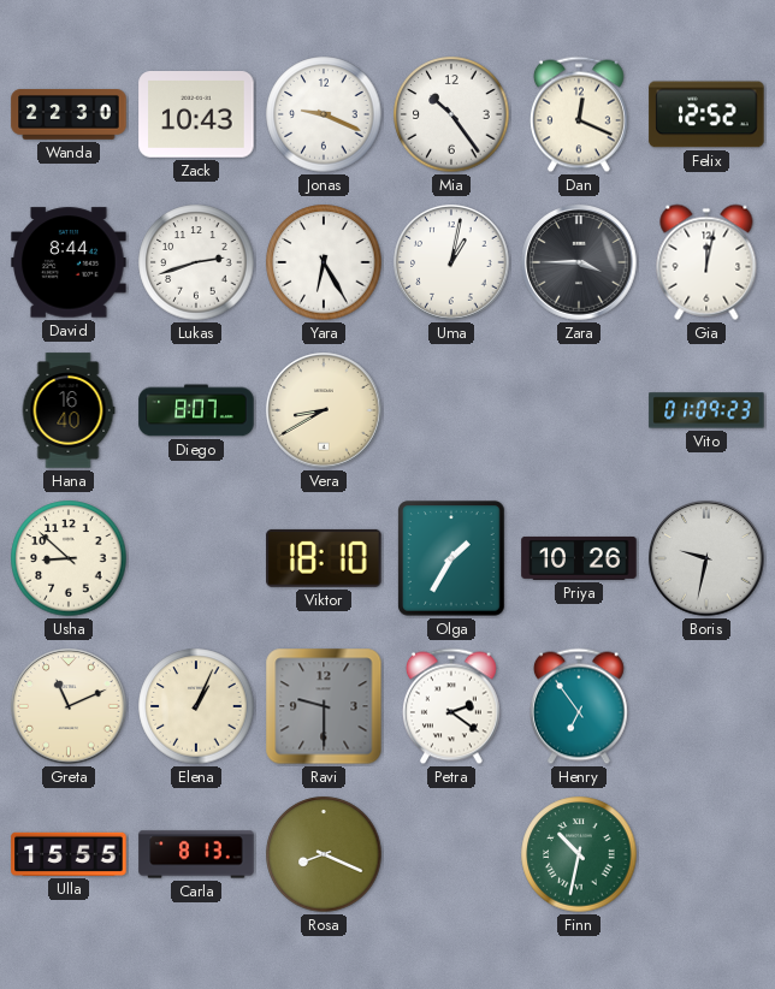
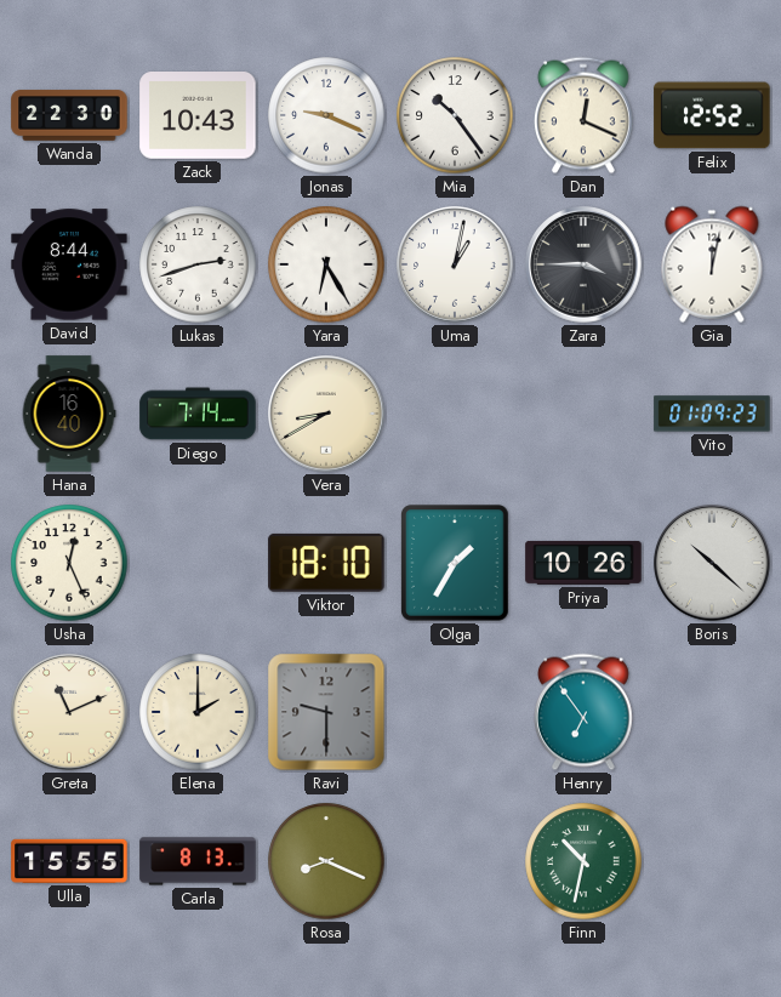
Diego: 8:07 -> 7:14
Usha: 8:52 -> 12:26
Boris: 9:32 -> 10:22
Elena: 1:04 -> 2:00
Petra: 2:21 -> none
